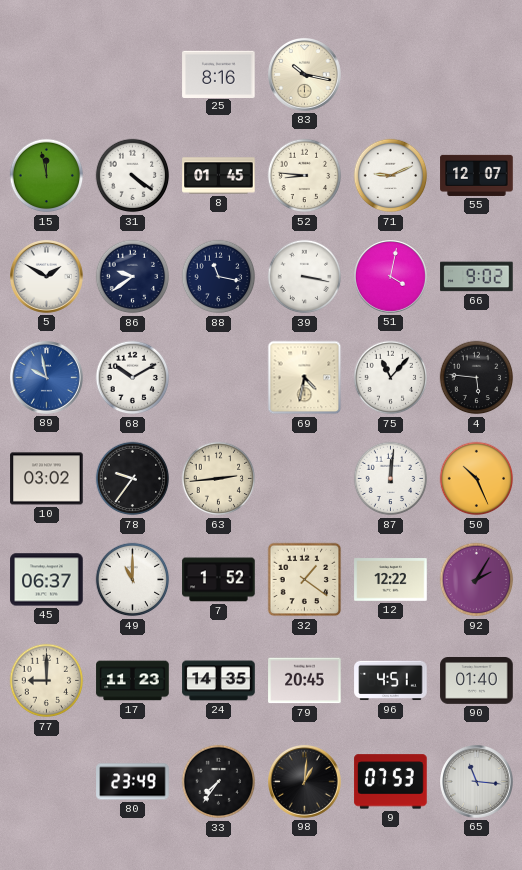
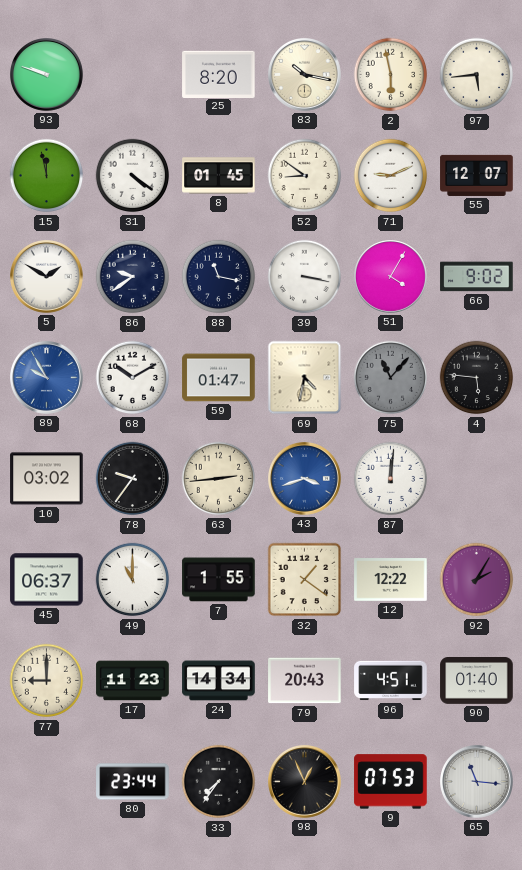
93: none -> 9:48
25: 8:16 -> 8:20
2: none -> 5:58
97: none -> 5:44
52: 8:46 -> 8:51
51: 4:02 -> 4:05
89: 9:58 -> 9:55
59: none -> 01:47
75 dial: white -> grey
43: none -> 3:42
50: 10:26 -> none
7: 1:52 -> 1:55
24: 14:35 -> 14:34
79: 20:45 -> 20:43
80: 23:49 -> 23:44
98: 1:01 -> 12:56
